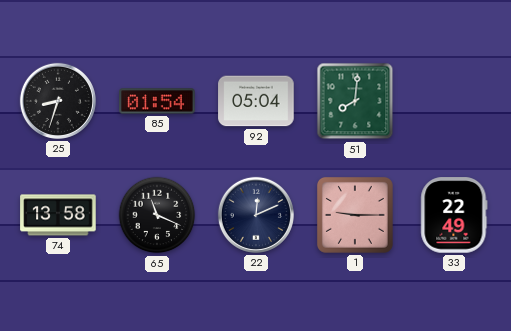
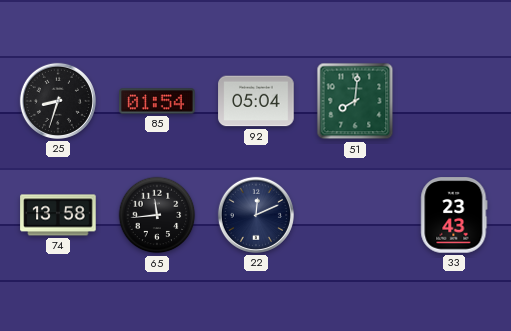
65: 11:19 -> 11:44
1: 9:15 -> none
33: 22:49 -> 23:43
